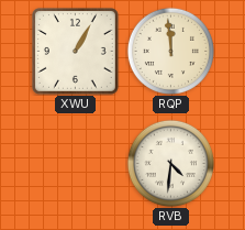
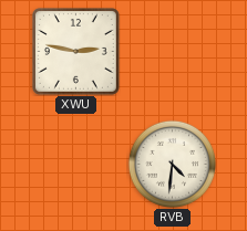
XWU: 1:05 -> 2:47
RQP: 11:59 -> none
